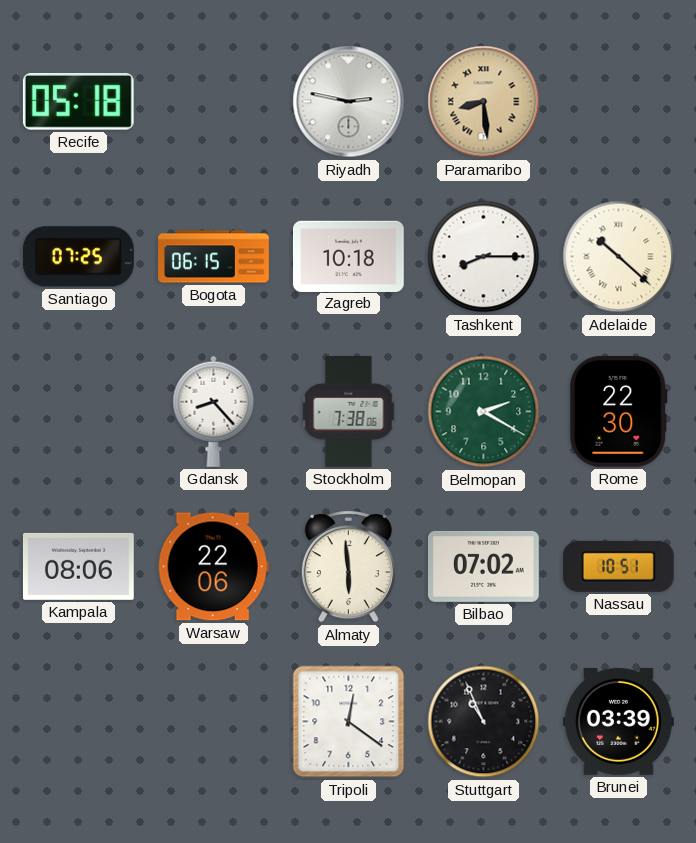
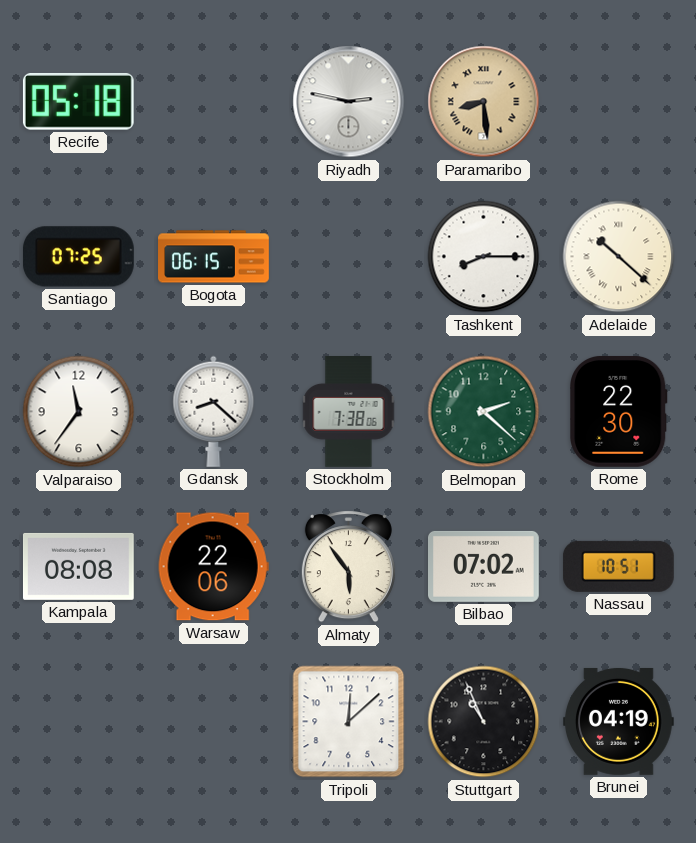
Zagreb: 10:18 -> none
Valparaiso: none -> 11:36
Gdansk: 8:23 -> 8:22
Belmopan: 2:20 -> 2:22
Kampala: 08:06 -> 08:08
Almaty: 5:59 -> 5:54
Tripoli: 12:21 -> 12:08
Brunei: 03:39 -> 04:19
